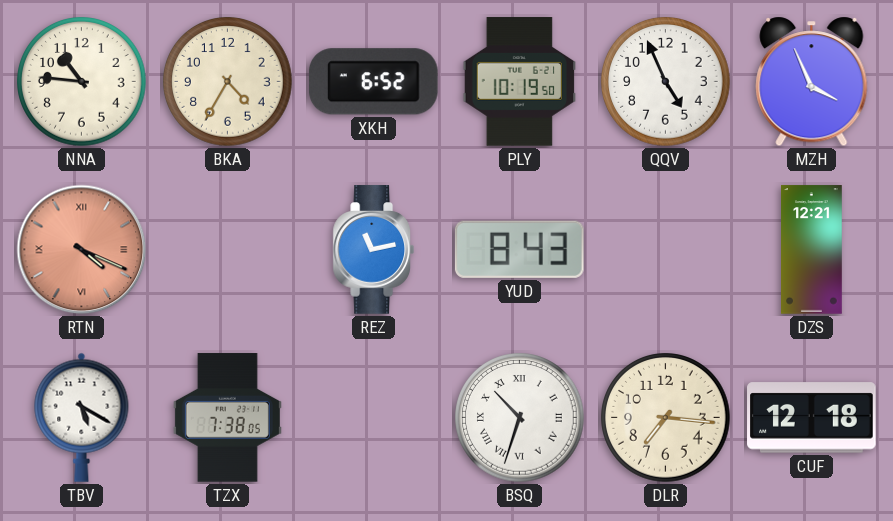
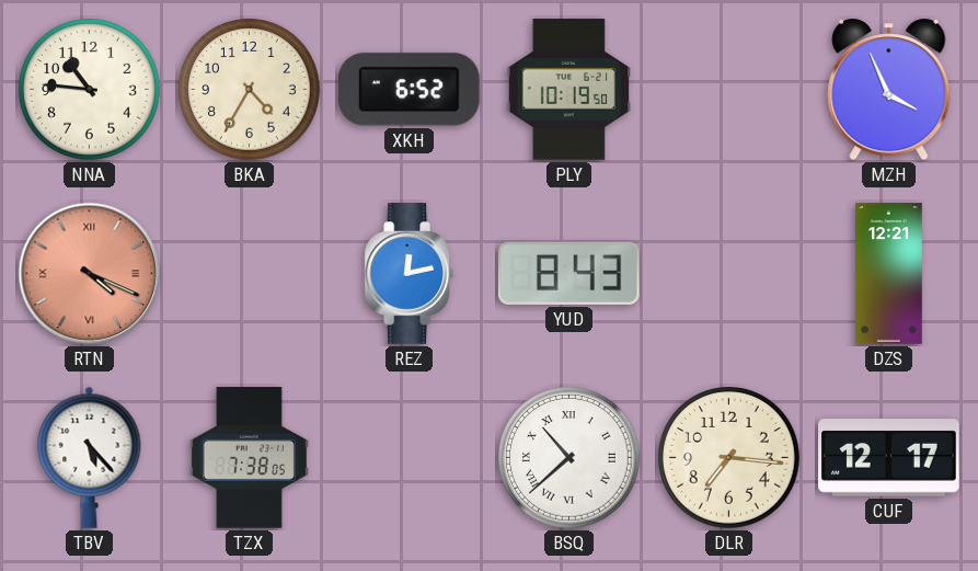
QQV: 4:56 -> none
REZ: 11:13 -> 12:13
TBV: 5:20 -> 5:23
BSQ: 10:33 -> 10:38
CUF: 12:18 -> 12:17
